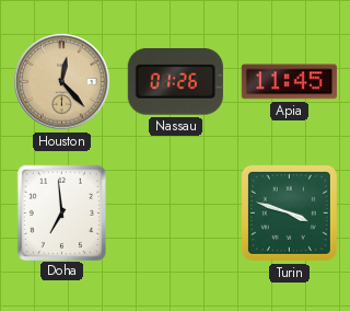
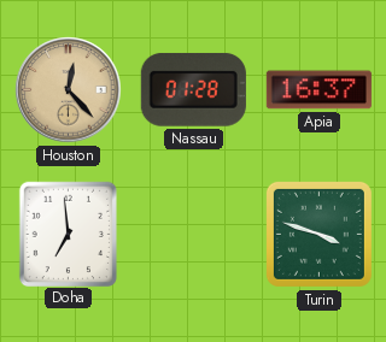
Nassau: 01:26 -> 01:28
Apia: 11:45 -> 16:37
